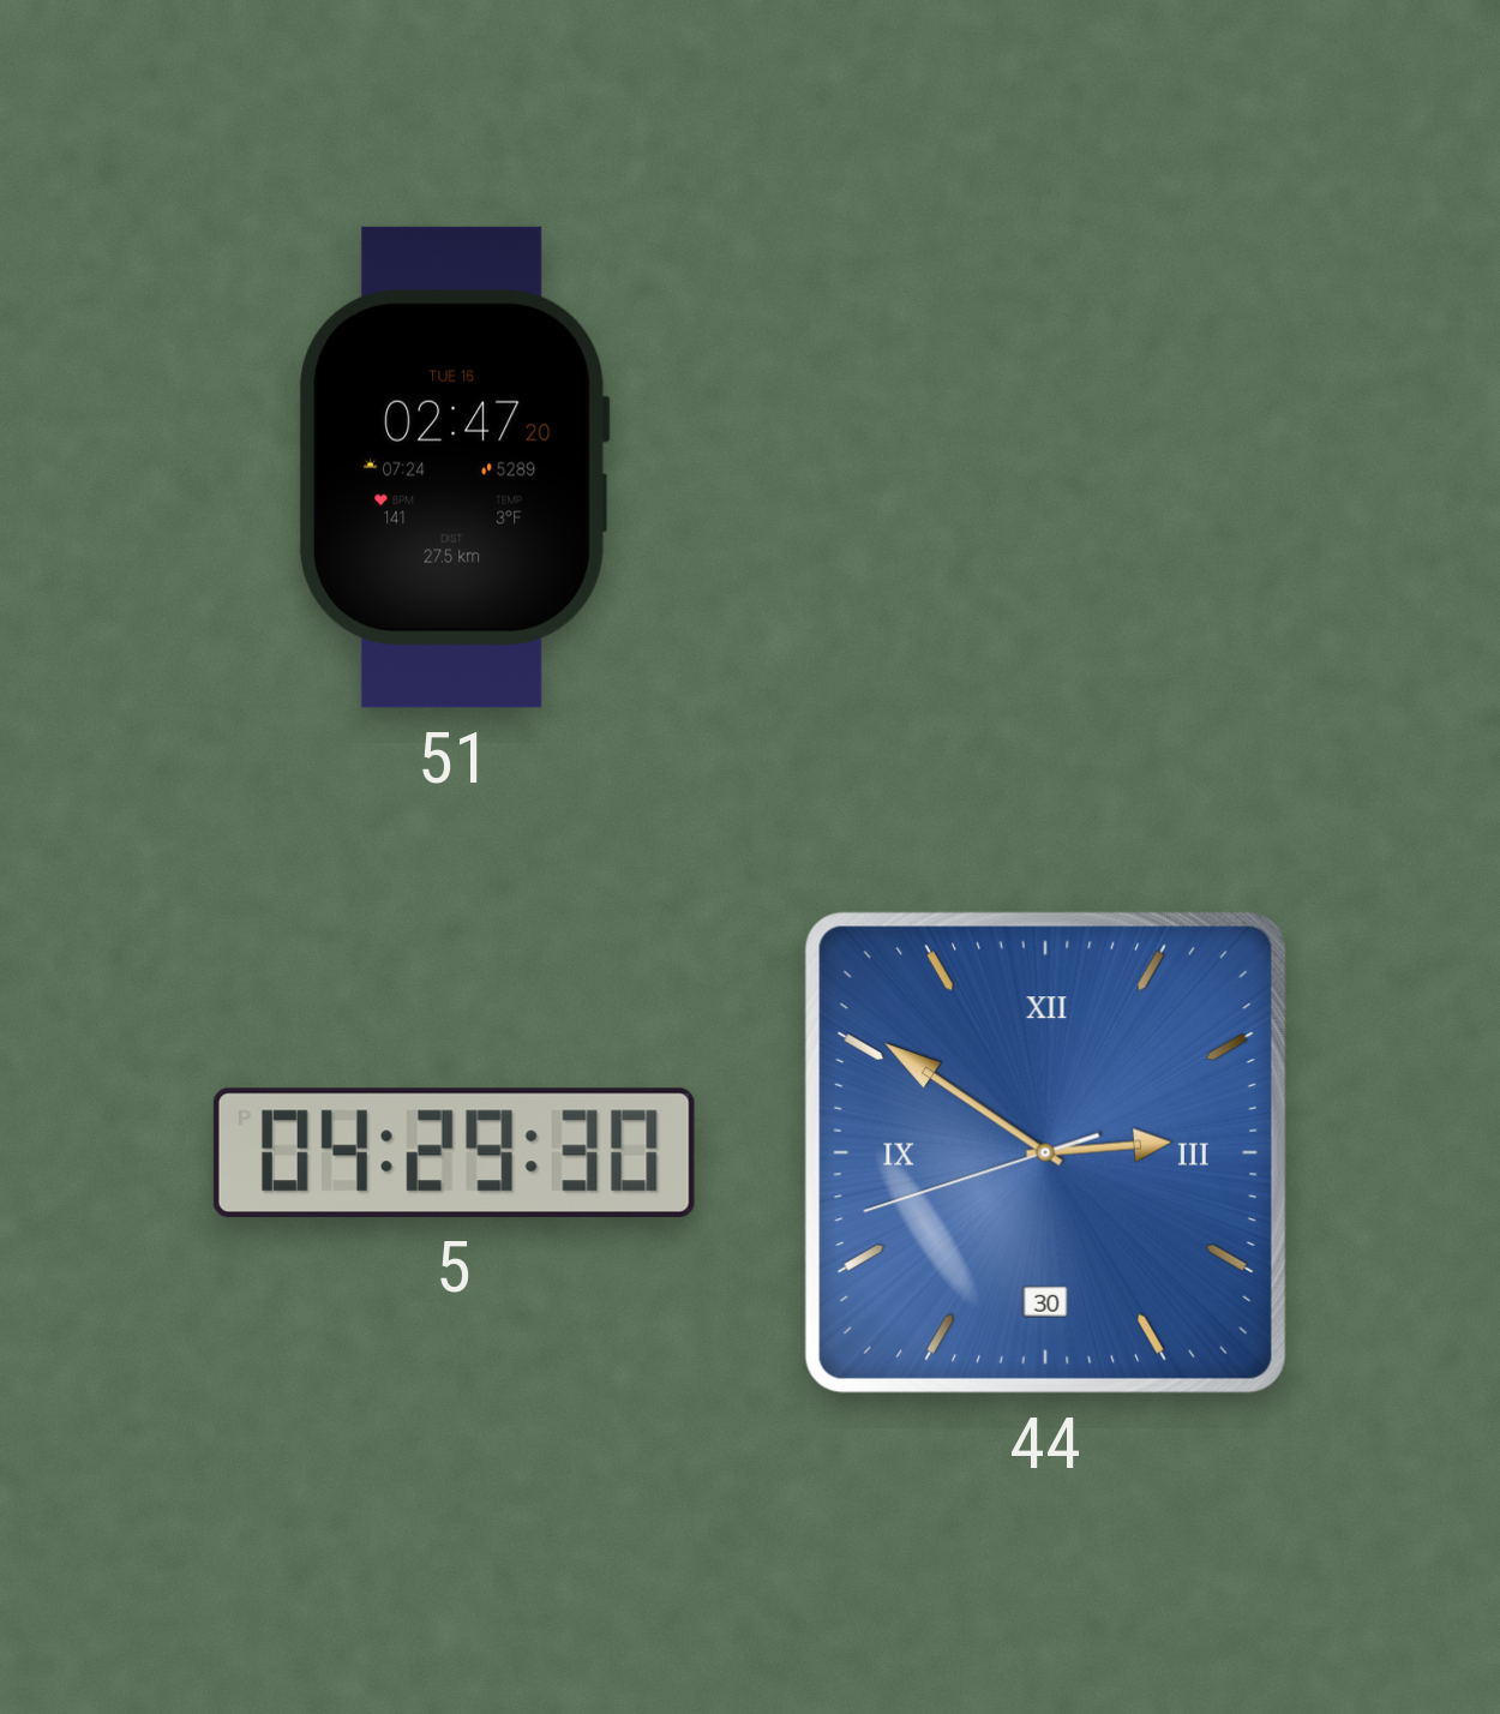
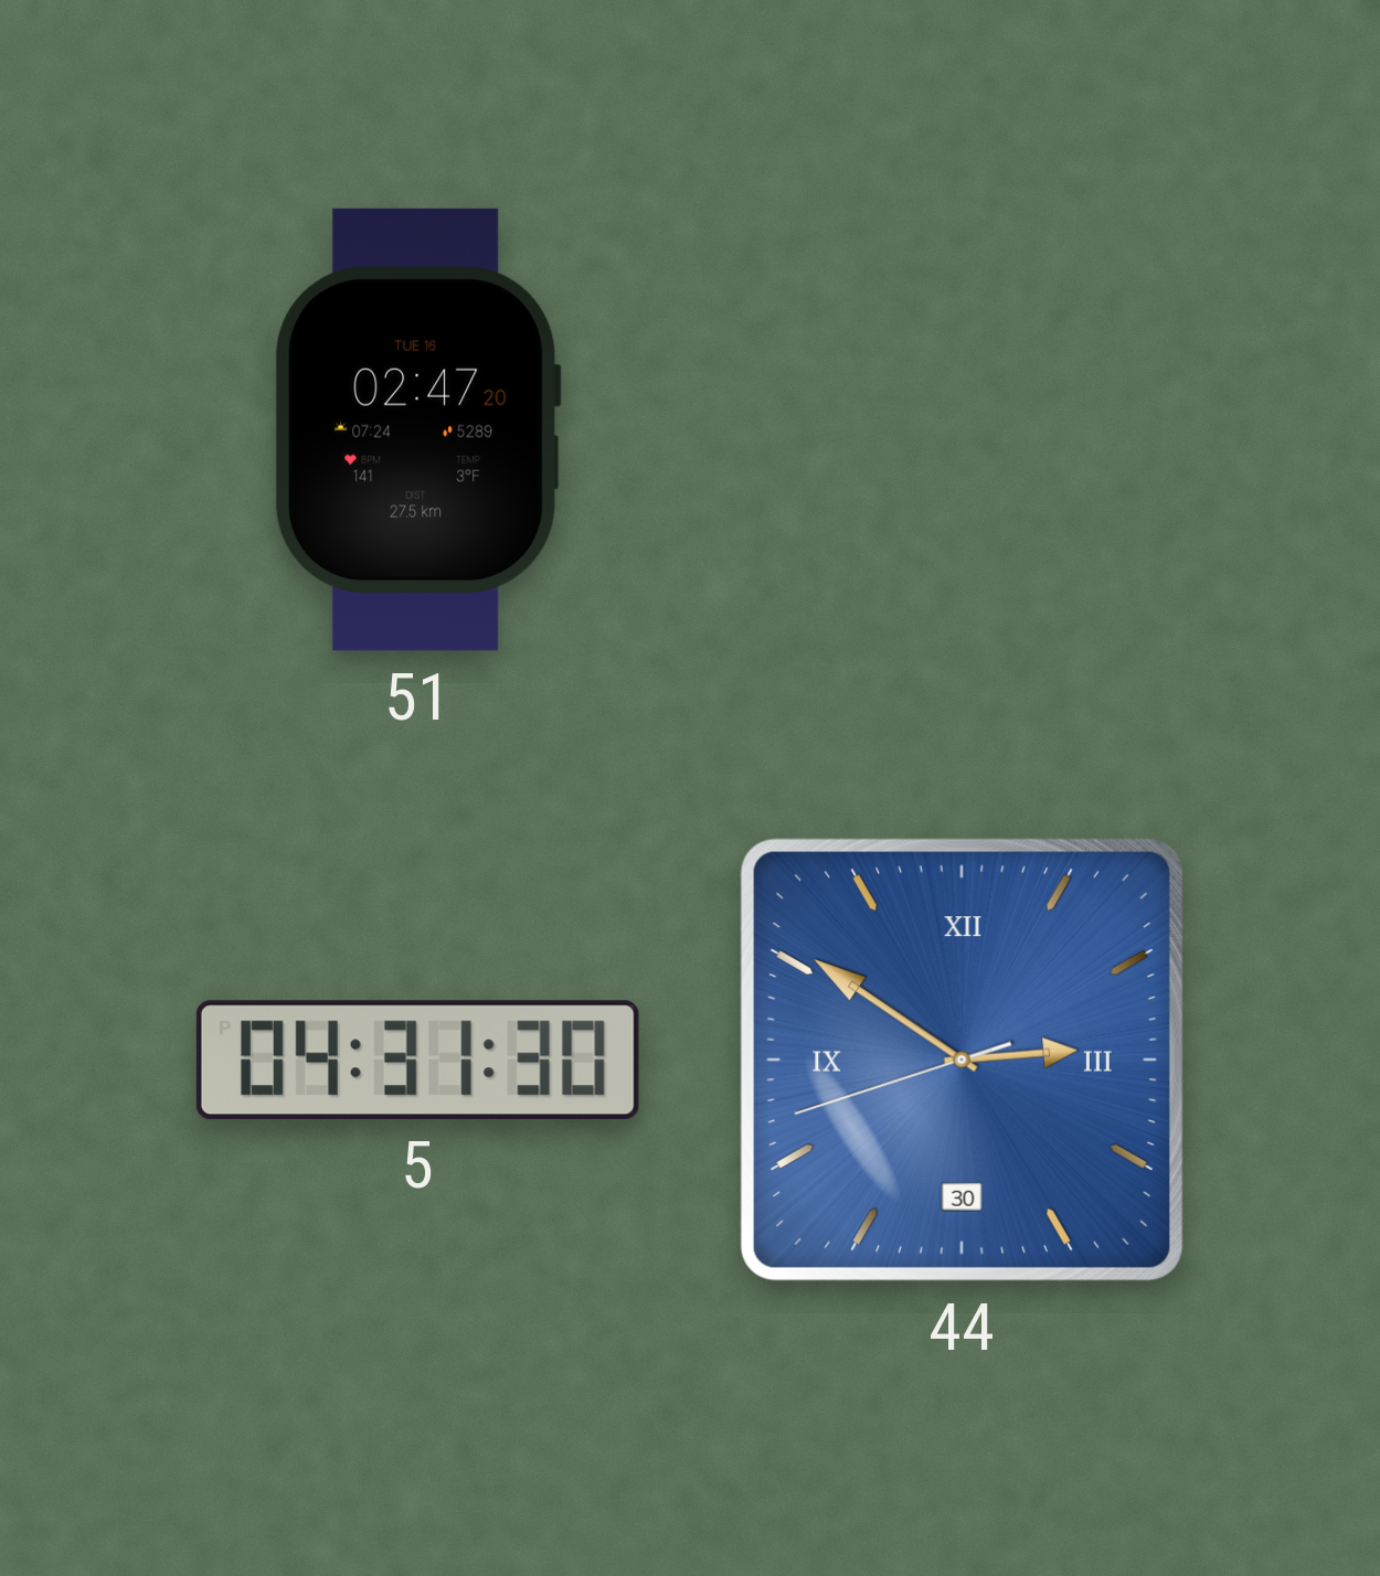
5: 04:29 -> 04:31
